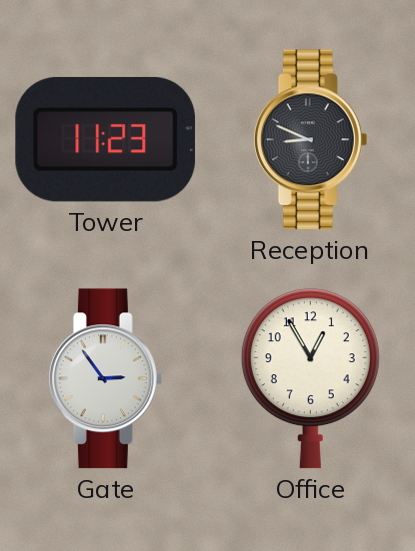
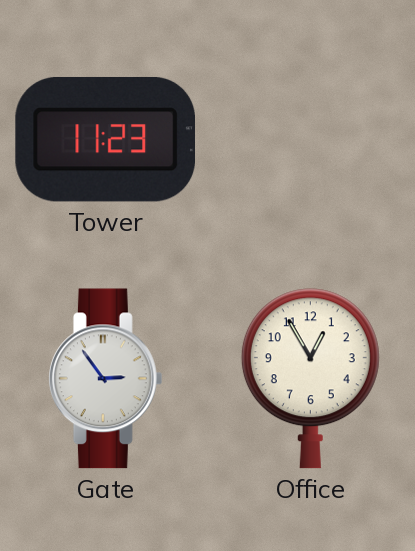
Reception: 8:49 -> none
